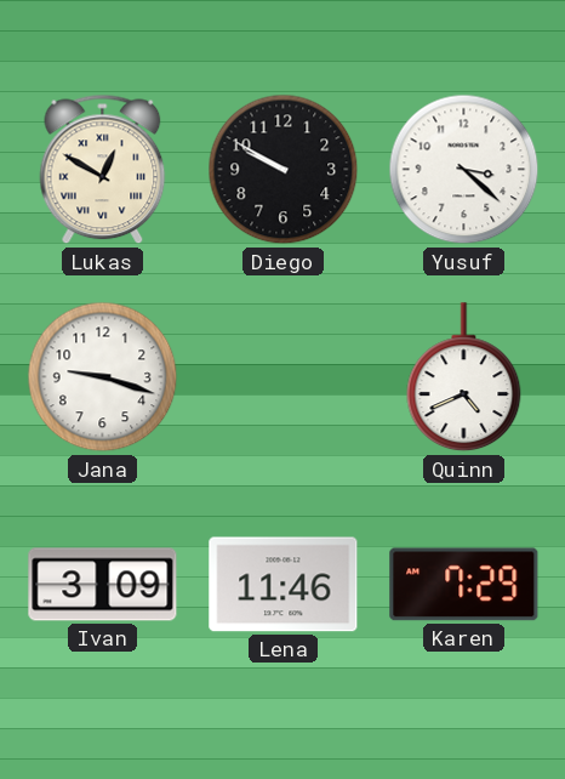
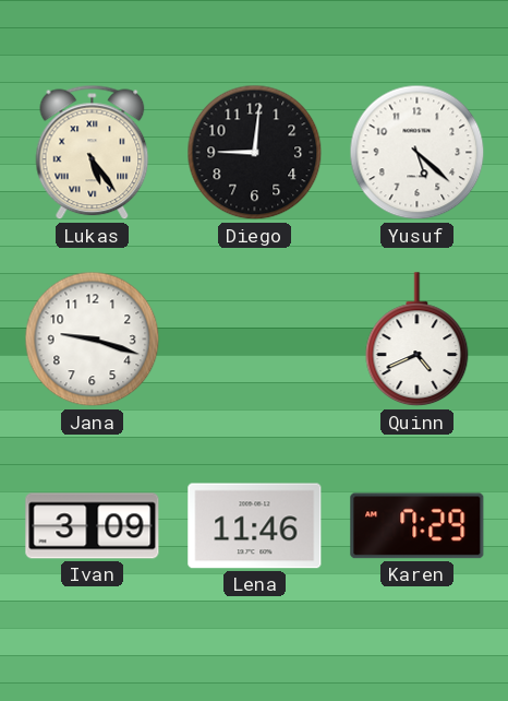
Lukas: 12:50 -> 5:24
Diego: 9:50 -> 9:01
Yusuf: 3:22 -> 5:22
